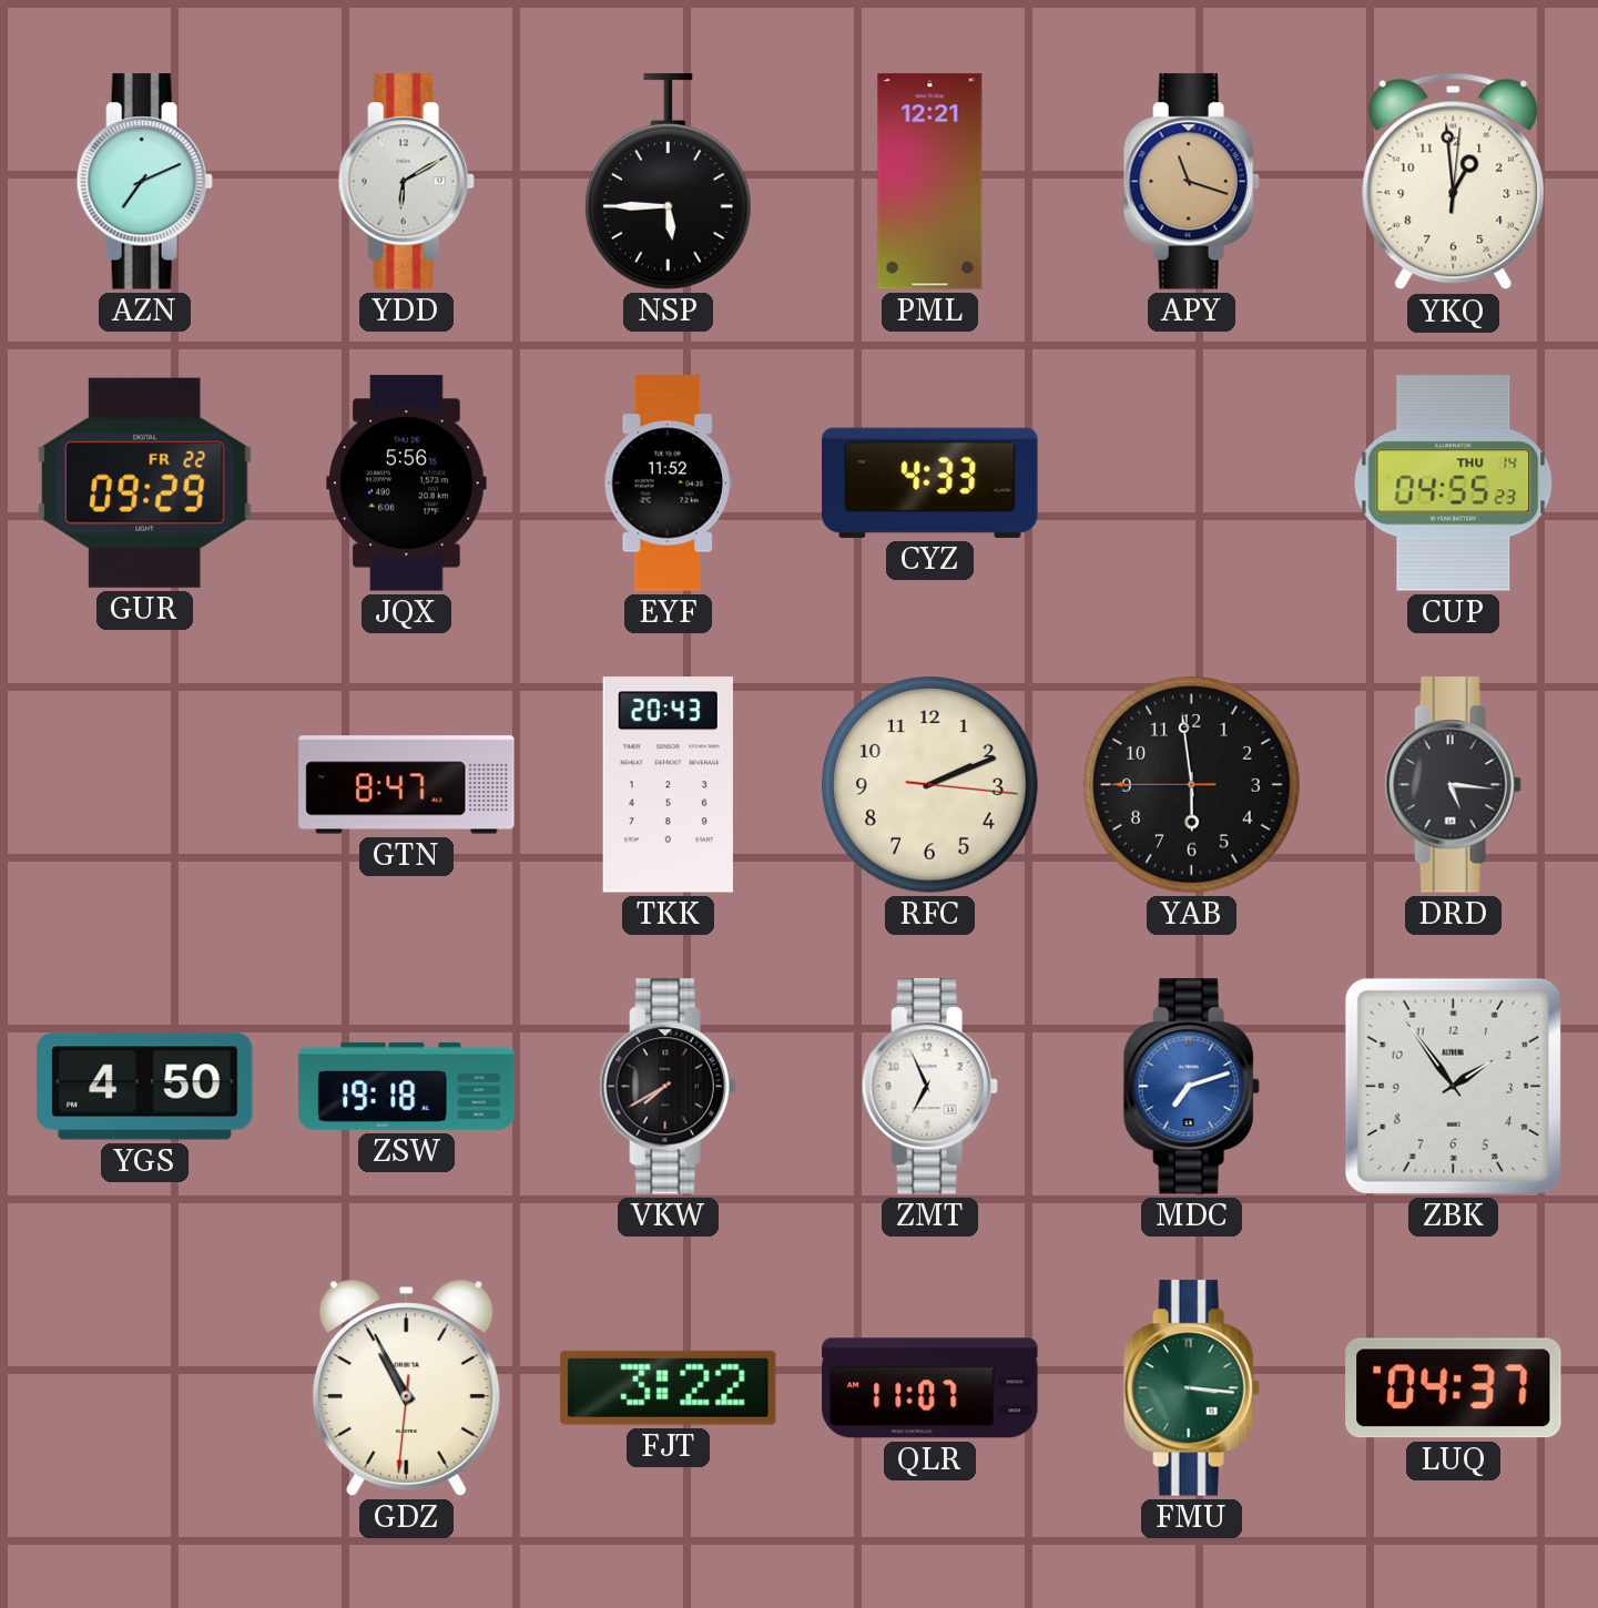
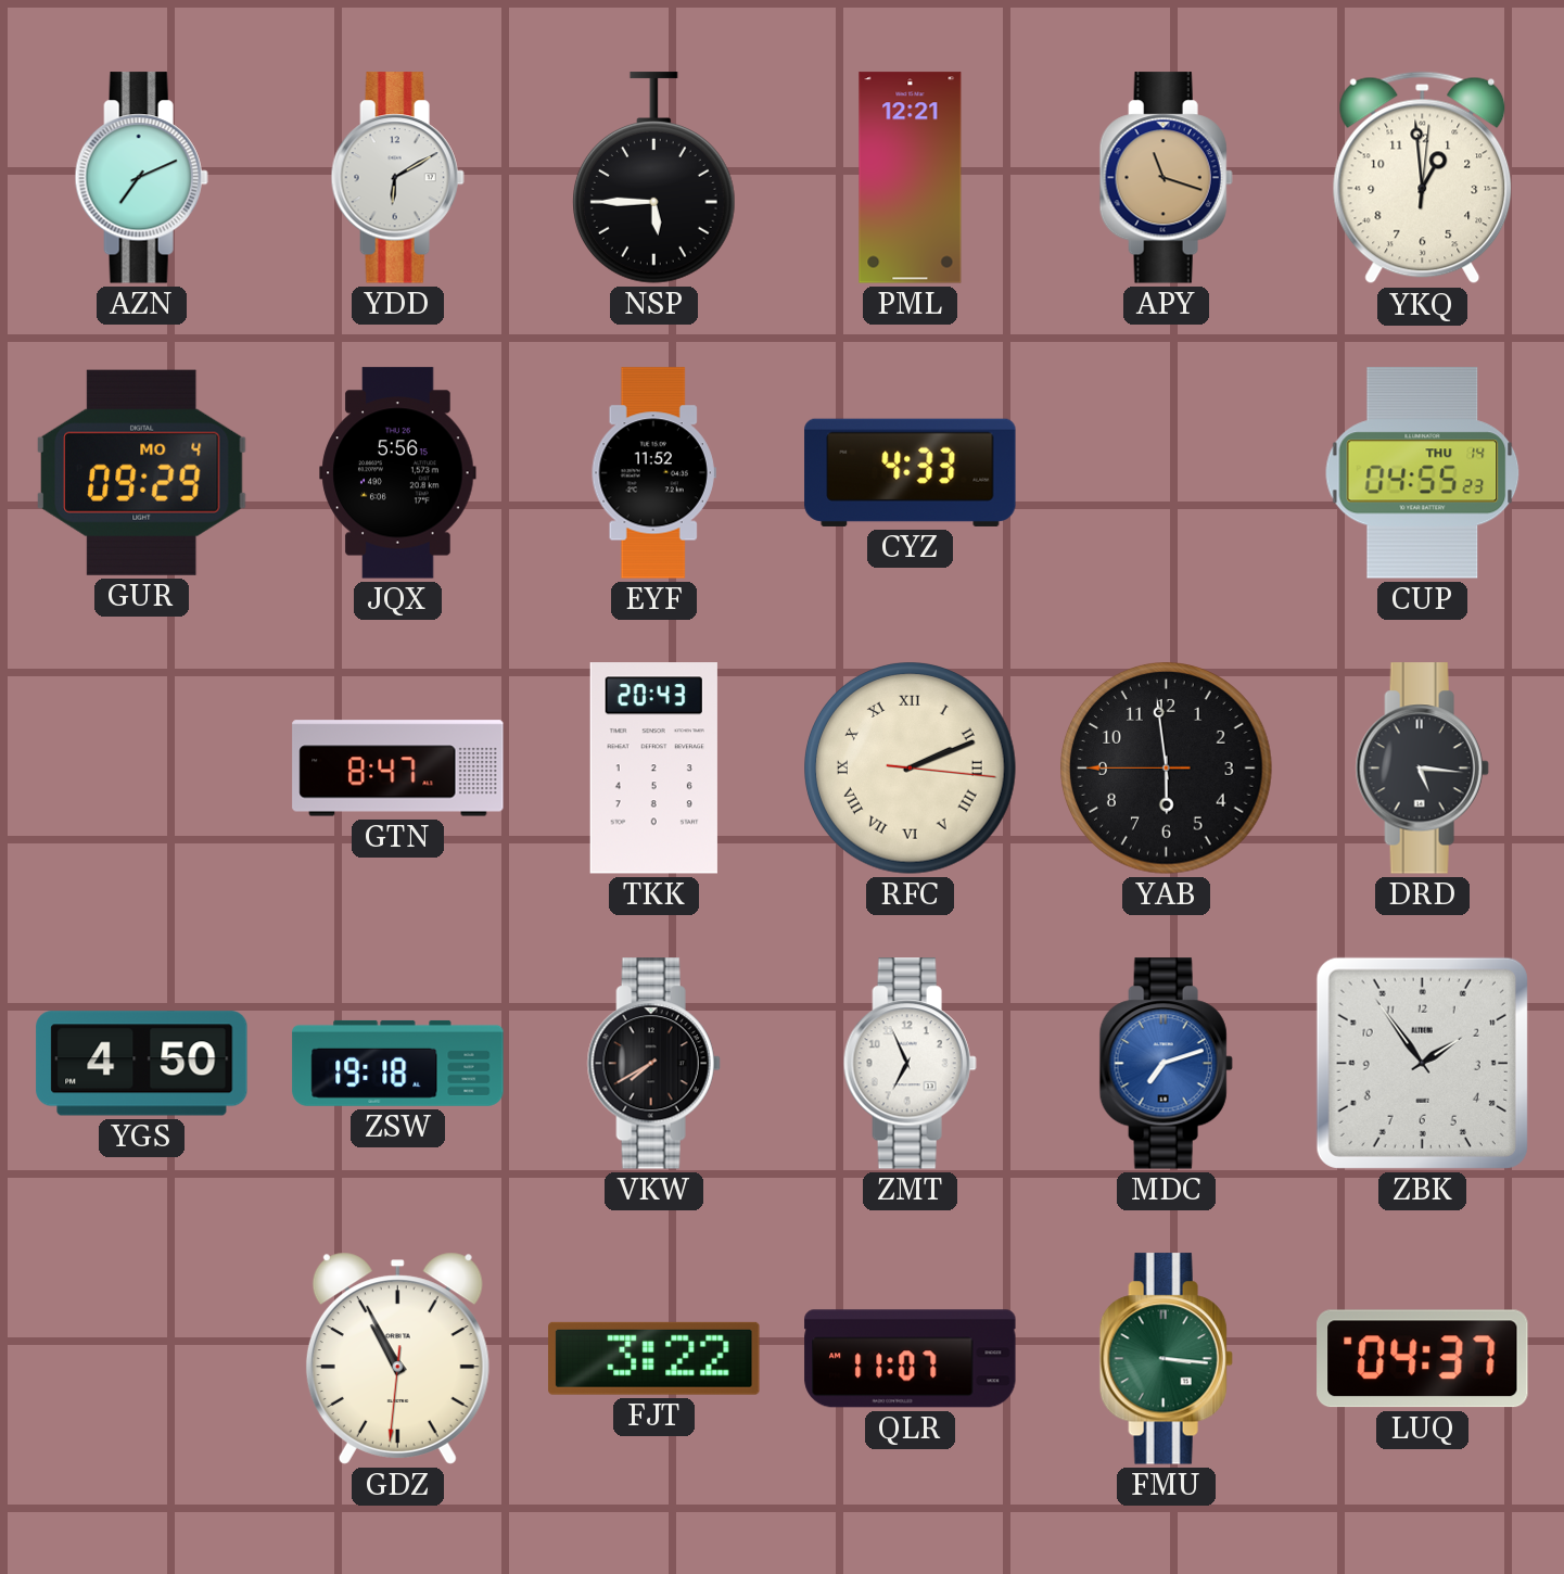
GUR date: FR 22 -> MO 4
RFC numerals: Arabic -> Roman
